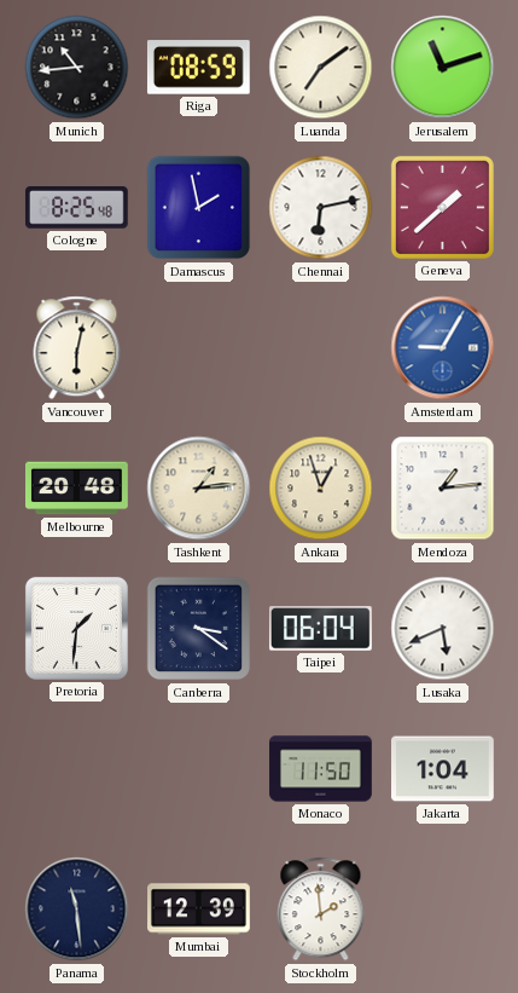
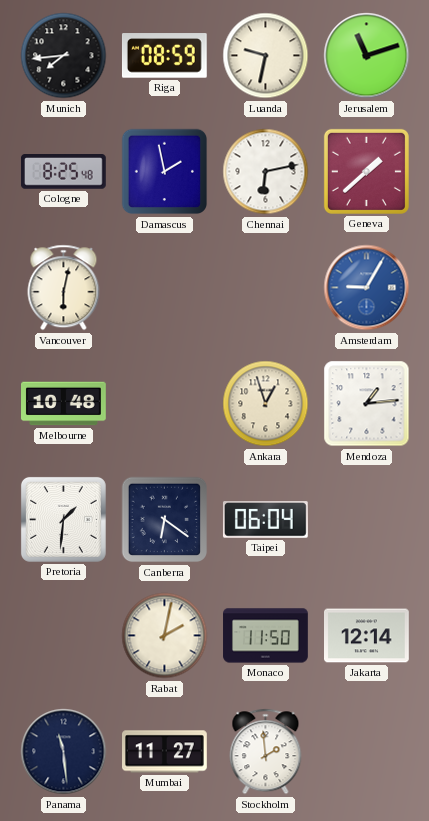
Munich: 10:44 -> 7:44
Luanda: 7:09 -> 9:32
Melbourne: 20:48 -> 10:48
Tashkent: 1:14 -> none
Canberra: 3:21 -> 6:21
Lusaka: 5:41 -> none
Rabat: none -> 2:02
Jakarta: 1:04 -> 12:14
Mumbai: 12:39 -> 11:27
